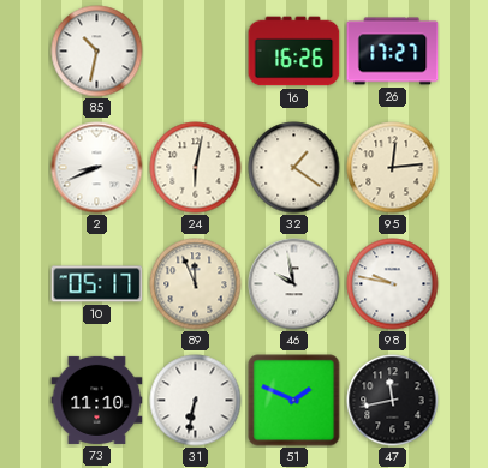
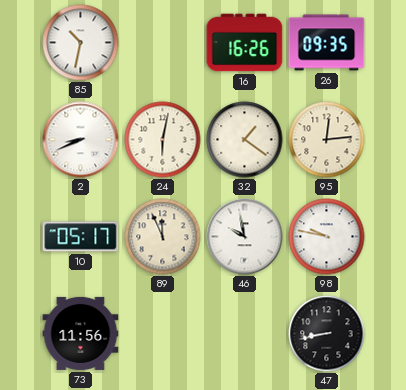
26: 17:27 -> 09:35
73: 11:10 -> 11:56
31: 6:32 -> none
51: 1:49 -> none
47: 11:43 -> 8:43
